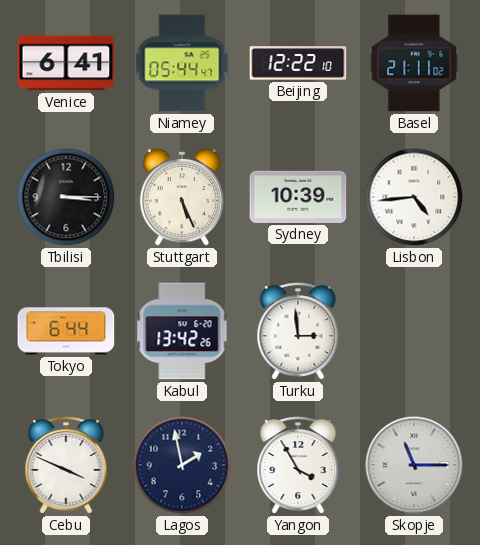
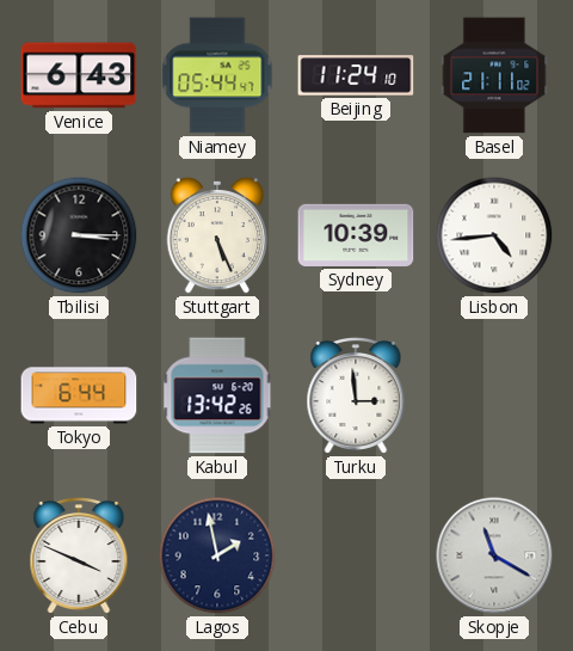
Venice: 6:41 -> 6:43
Beijing: 12:22 -> 11:24
Yangon: 3:55 -> none
Skopje: 11:15 -> 11:20
